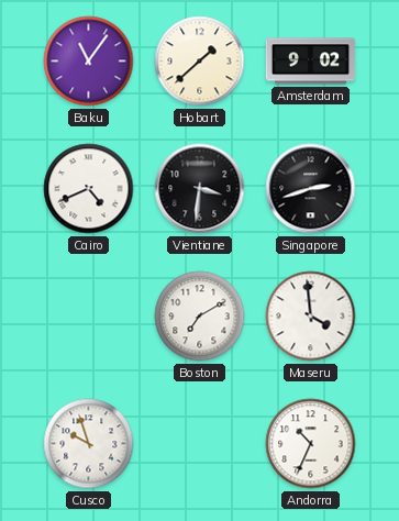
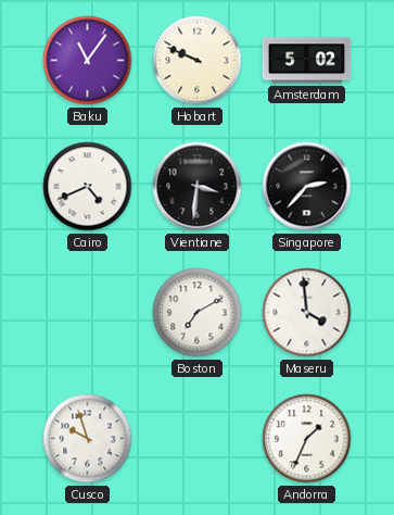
Hobart: 1:38 -> 9:49
Amsterdam: 9:02 -> 5:02
Singapore: 2:42 -> 2:37
Andorra: 10:34 -> 1:34
